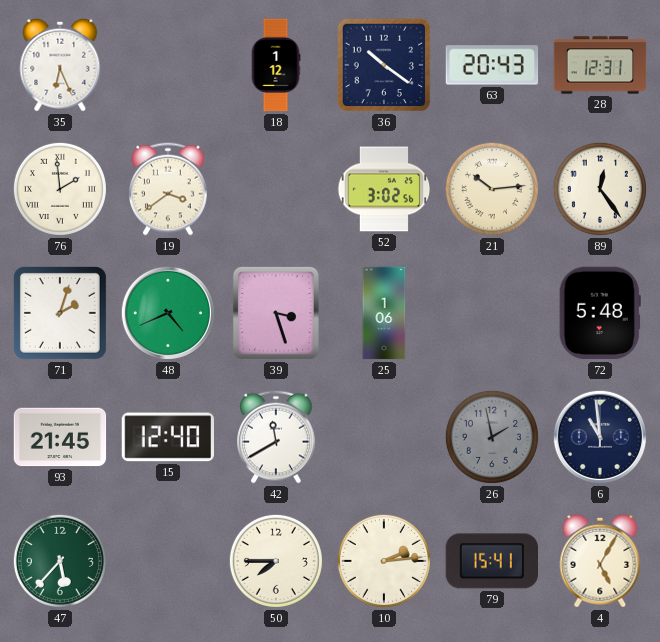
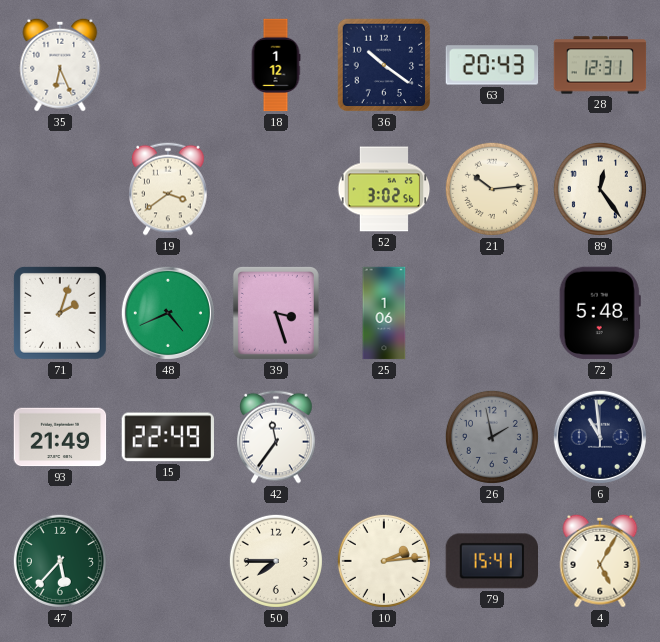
76: 1:59 -> none
93: 21:45 -> 21:49
15: 12:40 -> 22:49
42: 11:40 -> 11:36
